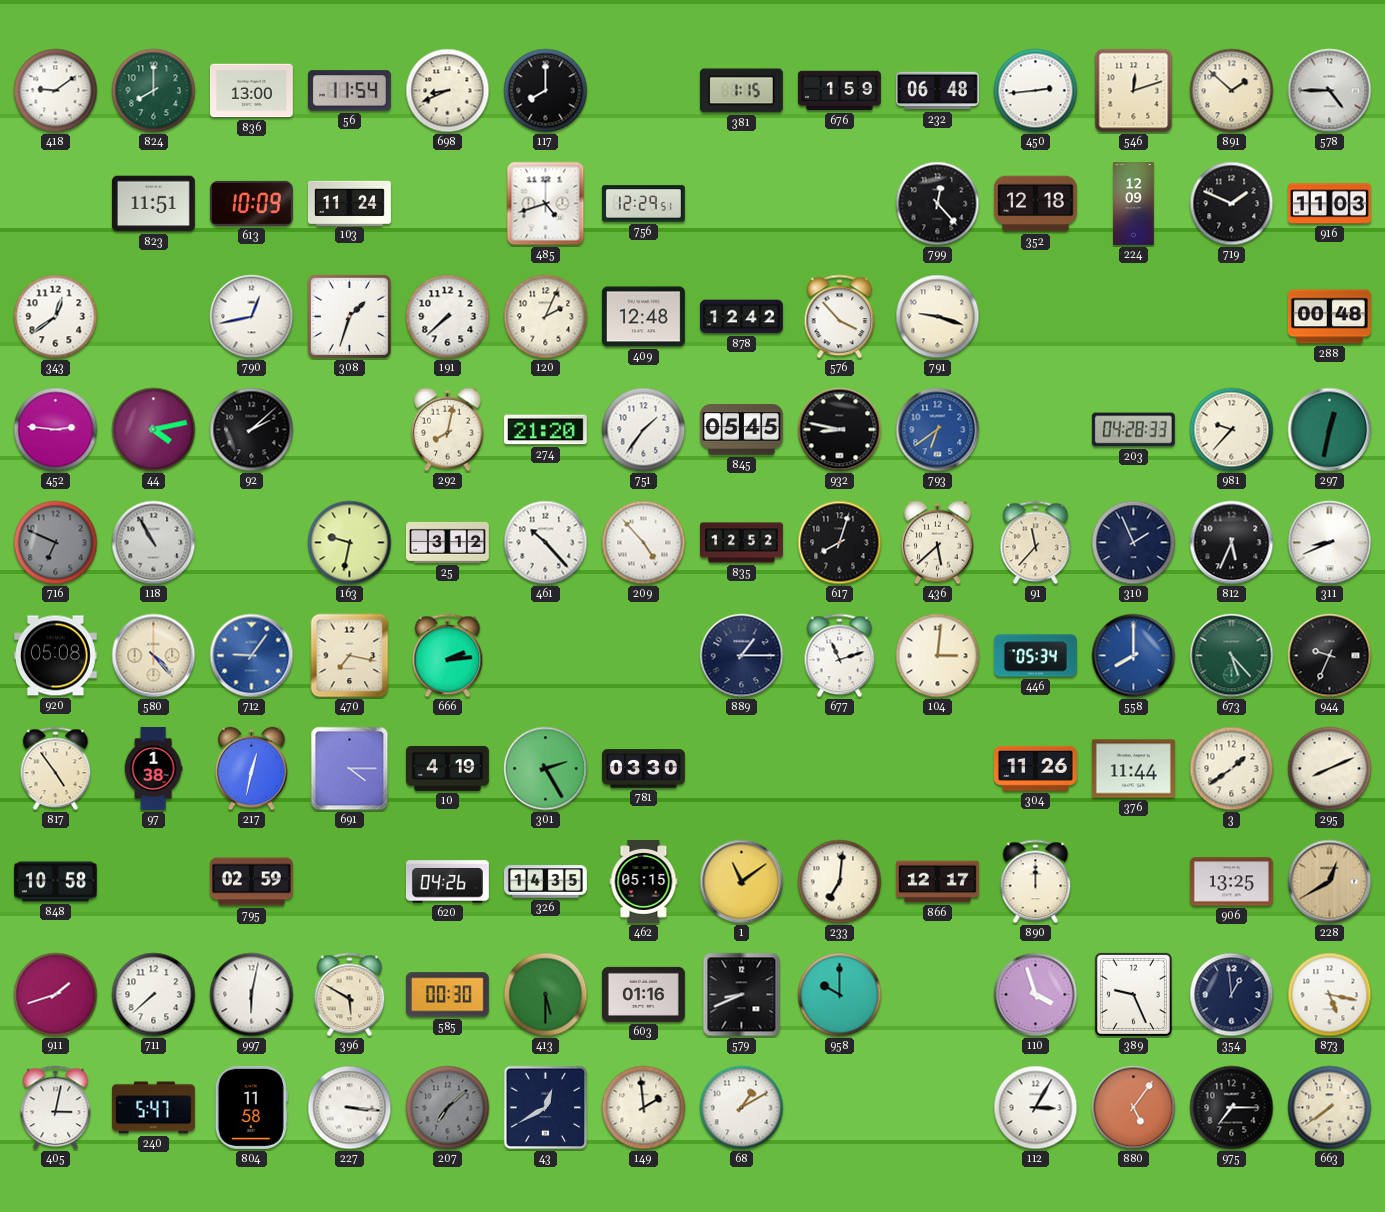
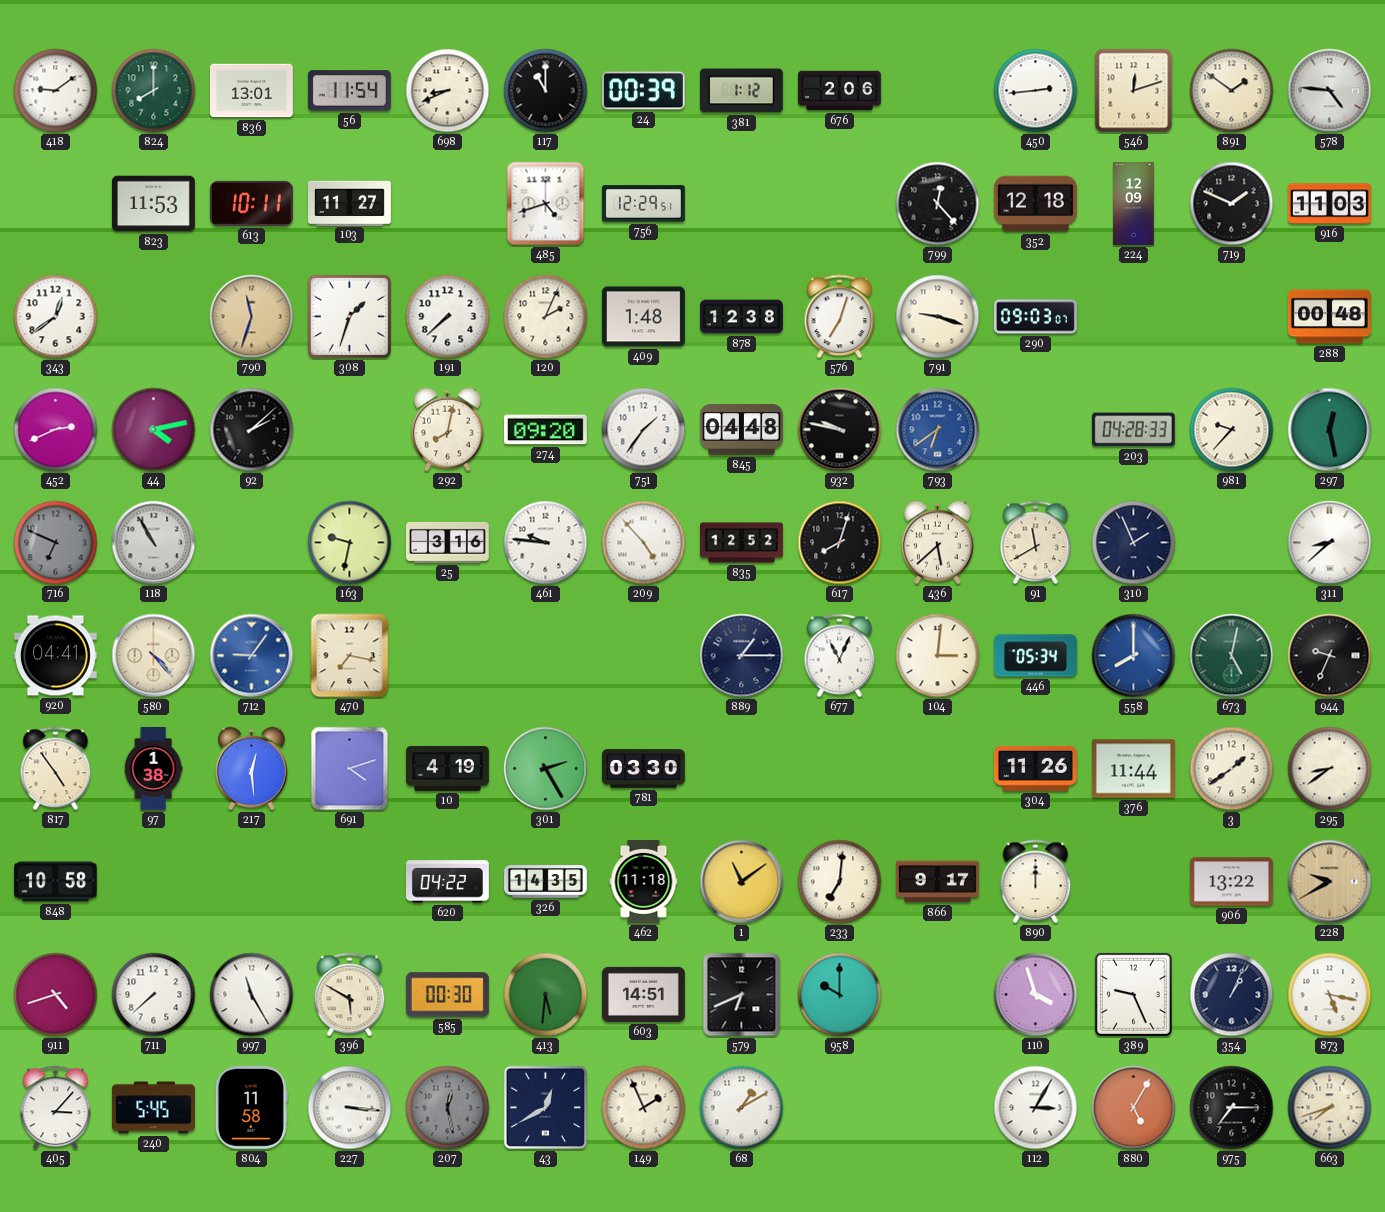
836: 13:00 -> 13:01
117: 8:00 -> 11:00
24: none -> 00:39
381: 1:15 -> 1:12
676: 1:59 -> 2:06
232: 06:48 -> none
891: 1:52 -> 1:51
578: 4:45 -> 4:46
823: 11:51 -> 11:53
613: 10:09 -> 10:11
103: 11:24 -> 11:27
790: 12:43 -> 11:33
790 dial: white -> champagne
409: 12:48 -> 1:48
878: 12:42 -> 12:38
576: 3:53 -> 7:03
290: none -> 09:03
452: 2:46 -> 2:41
274: 21:20 -> 09:20
845: 05:45 -> 04:48
932: 8:47 -> 9:47
297: 12:32 -> 12:28
25: 3:12 -> 3:16
461: 10:23 -> 9:46
91: 11:37 -> 11:40
812: 5:34 -> none
311: 8:41 -> 8:38
920: 05:08 -> 04:41
666: 2:14 -> none
677: 11:12 -> 11:04
673: 5:23 -> 5:02
217: 12:32 -> 12:29
691: 4:15 -> 4:12
295: 8:11 -> 8:39
795: 02:59 -> none
620: 04:26 -> 04:22
462: 05:15 -> 11:18
866: 12:17 -> 9:17
906: 13:25 -> 13:22
228: 12:40 -> 9:40
911: 1:42 -> 4:42
997: 6:02 -> 11:25
413: 5:30 -> 5:31
603: 01:16 -> 14:51
579: 8:41 -> 6:41
354: 12:59 -> 1:04
405: 3:02 -> 3:07
240: 5:47 -> 5:45
207: 7:08 -> 12:28
149: 1:59 -> 1:56
880: 5:06 -> 5:05
663: 7:39 -> 7:42
